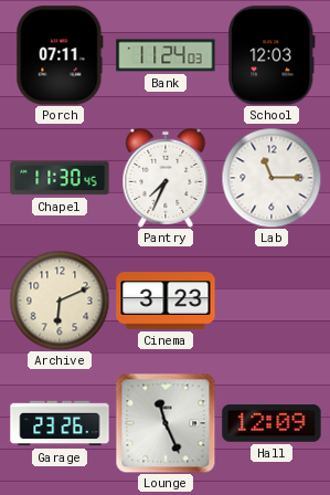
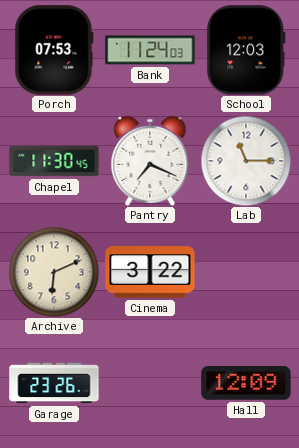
Porch: 07:11 -> 07:53
Pantry: 7:34 -> 7:19
Cinema: 3:23 -> 3:22
Lounge: 11:26 -> none
